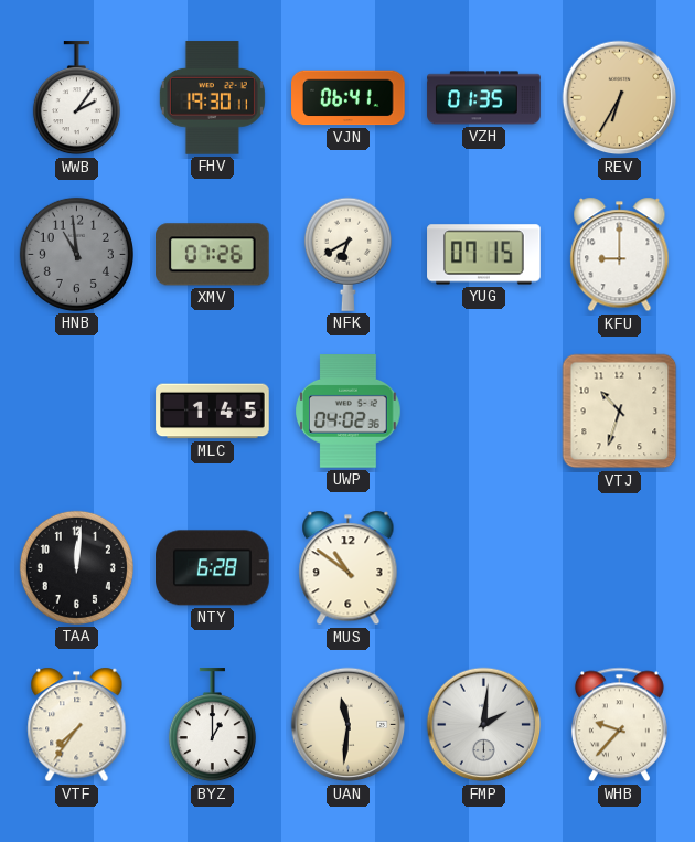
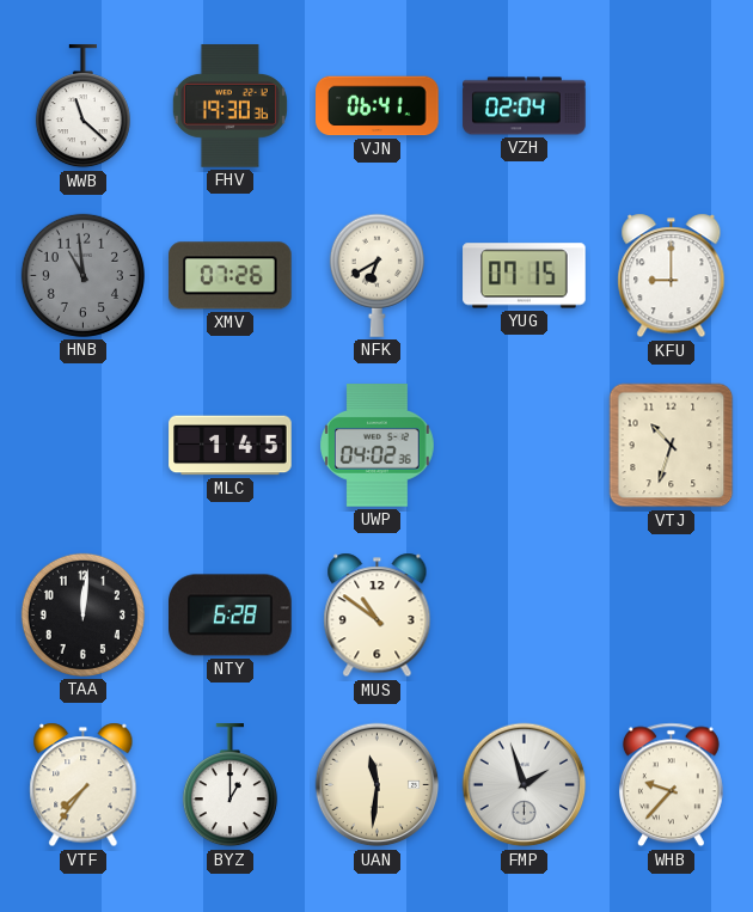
WWB: 2:06 -> 11:22
FHV: 19:30:11 -> 19:30:36
VZH: 01:35 -> 02:04
REV: 6:35 -> none
FMP: 2:01 -> 1:57
